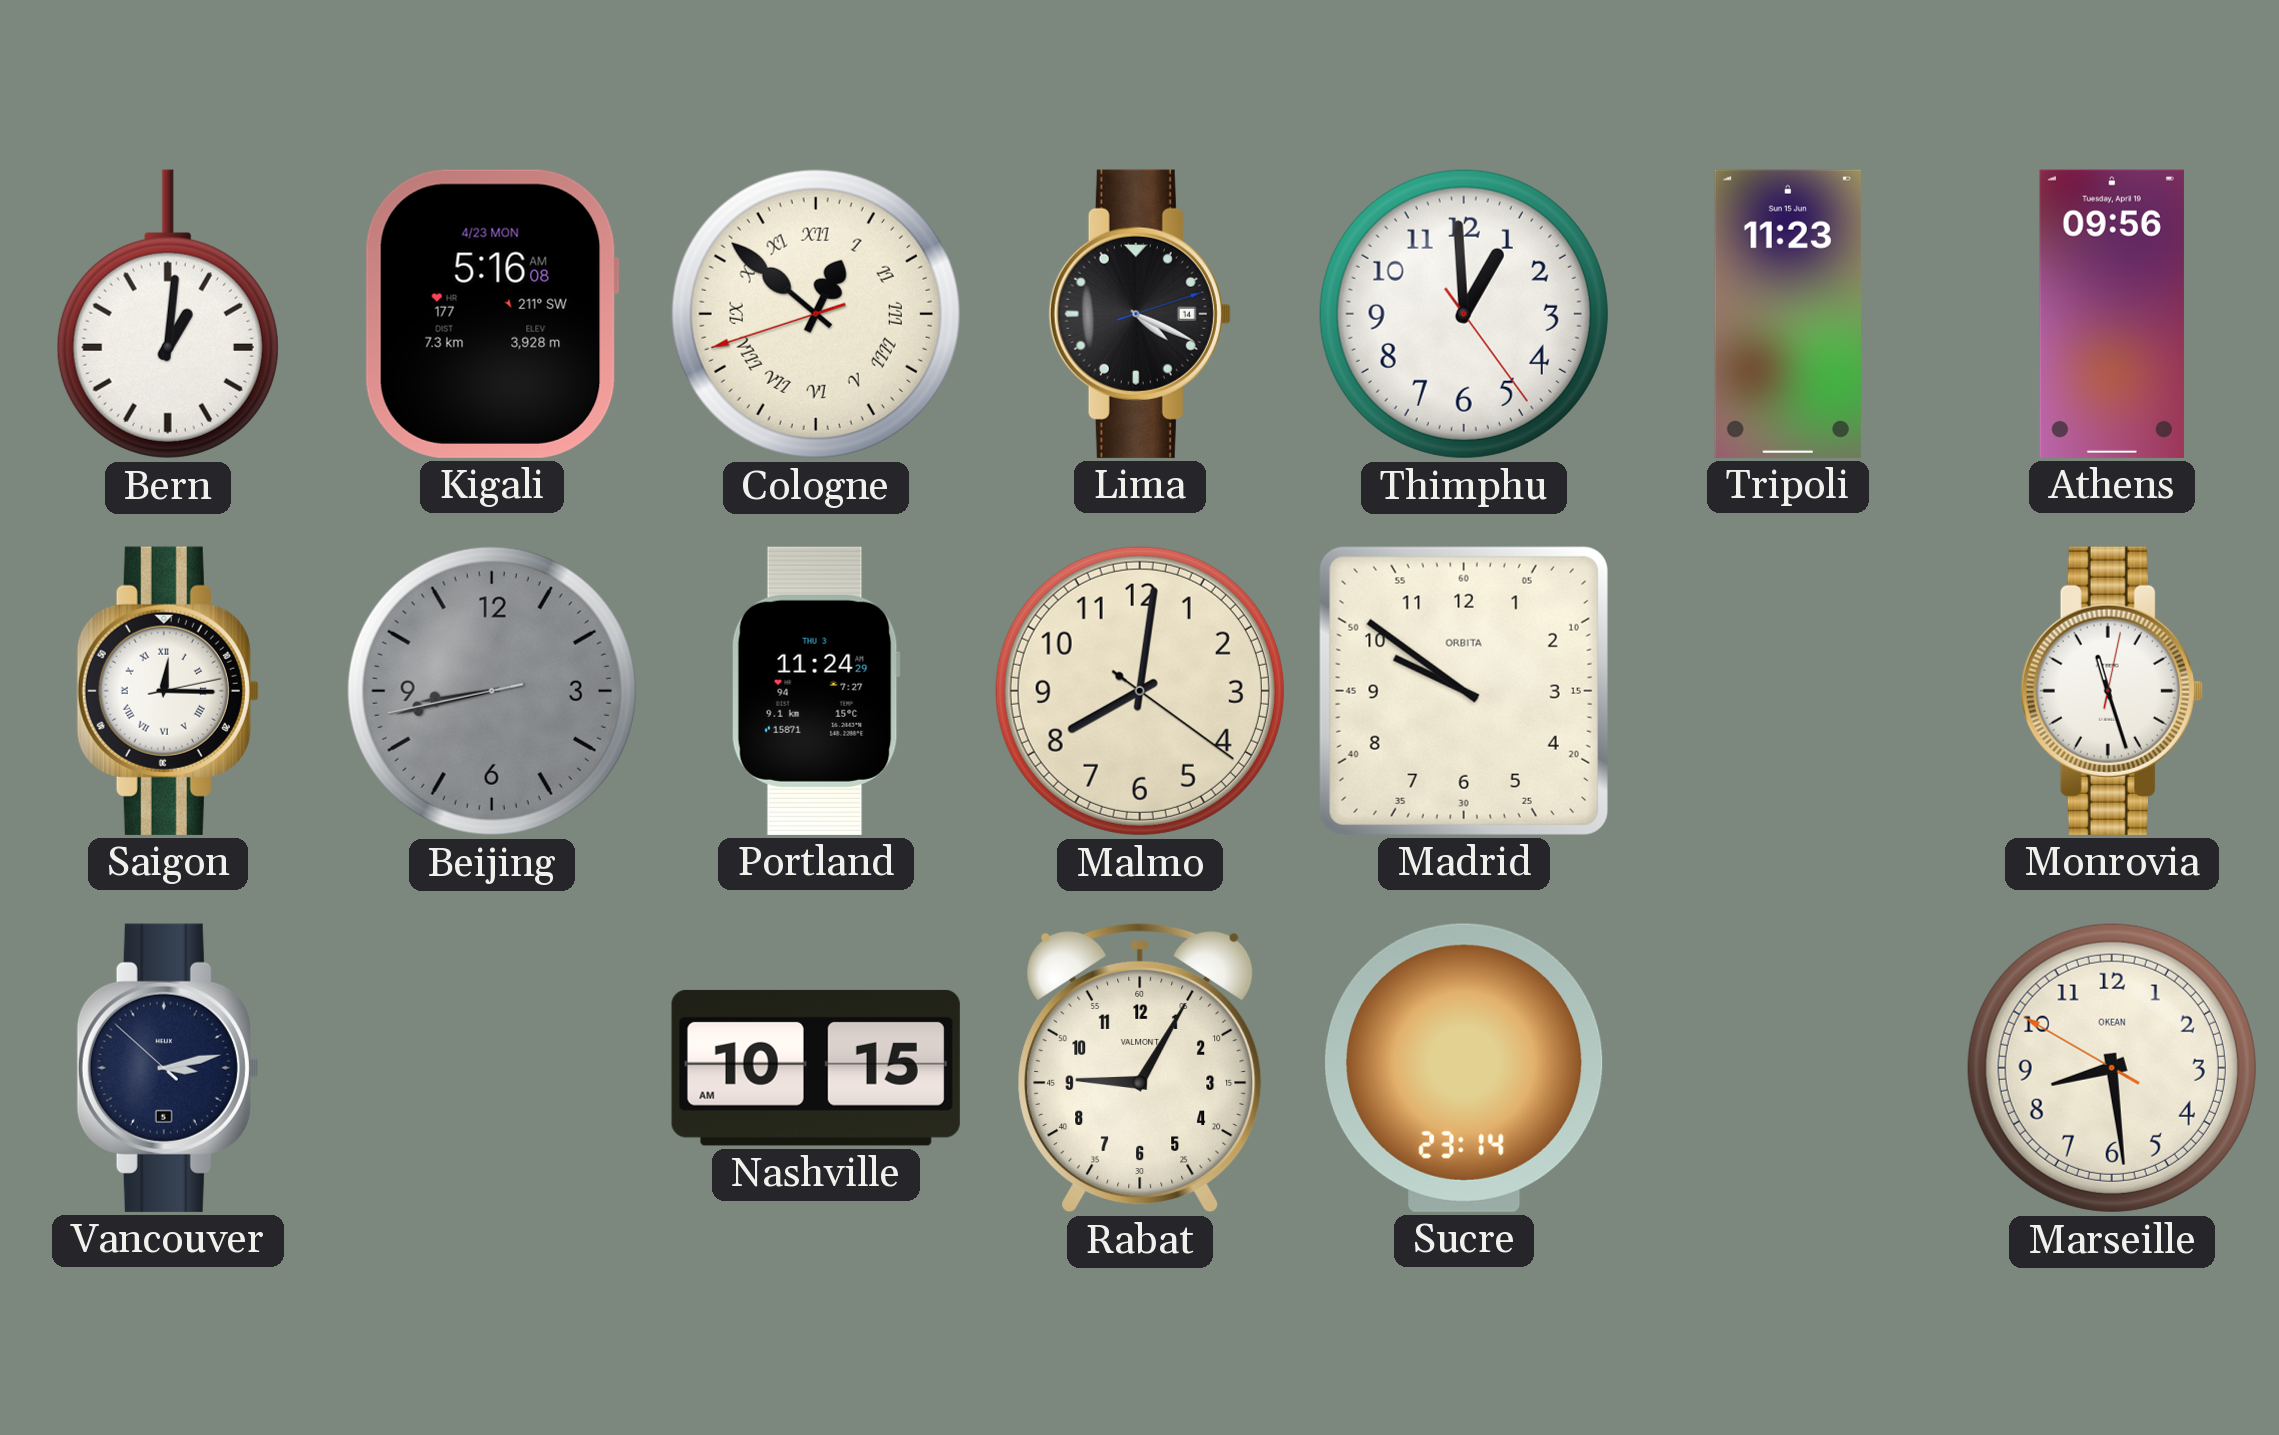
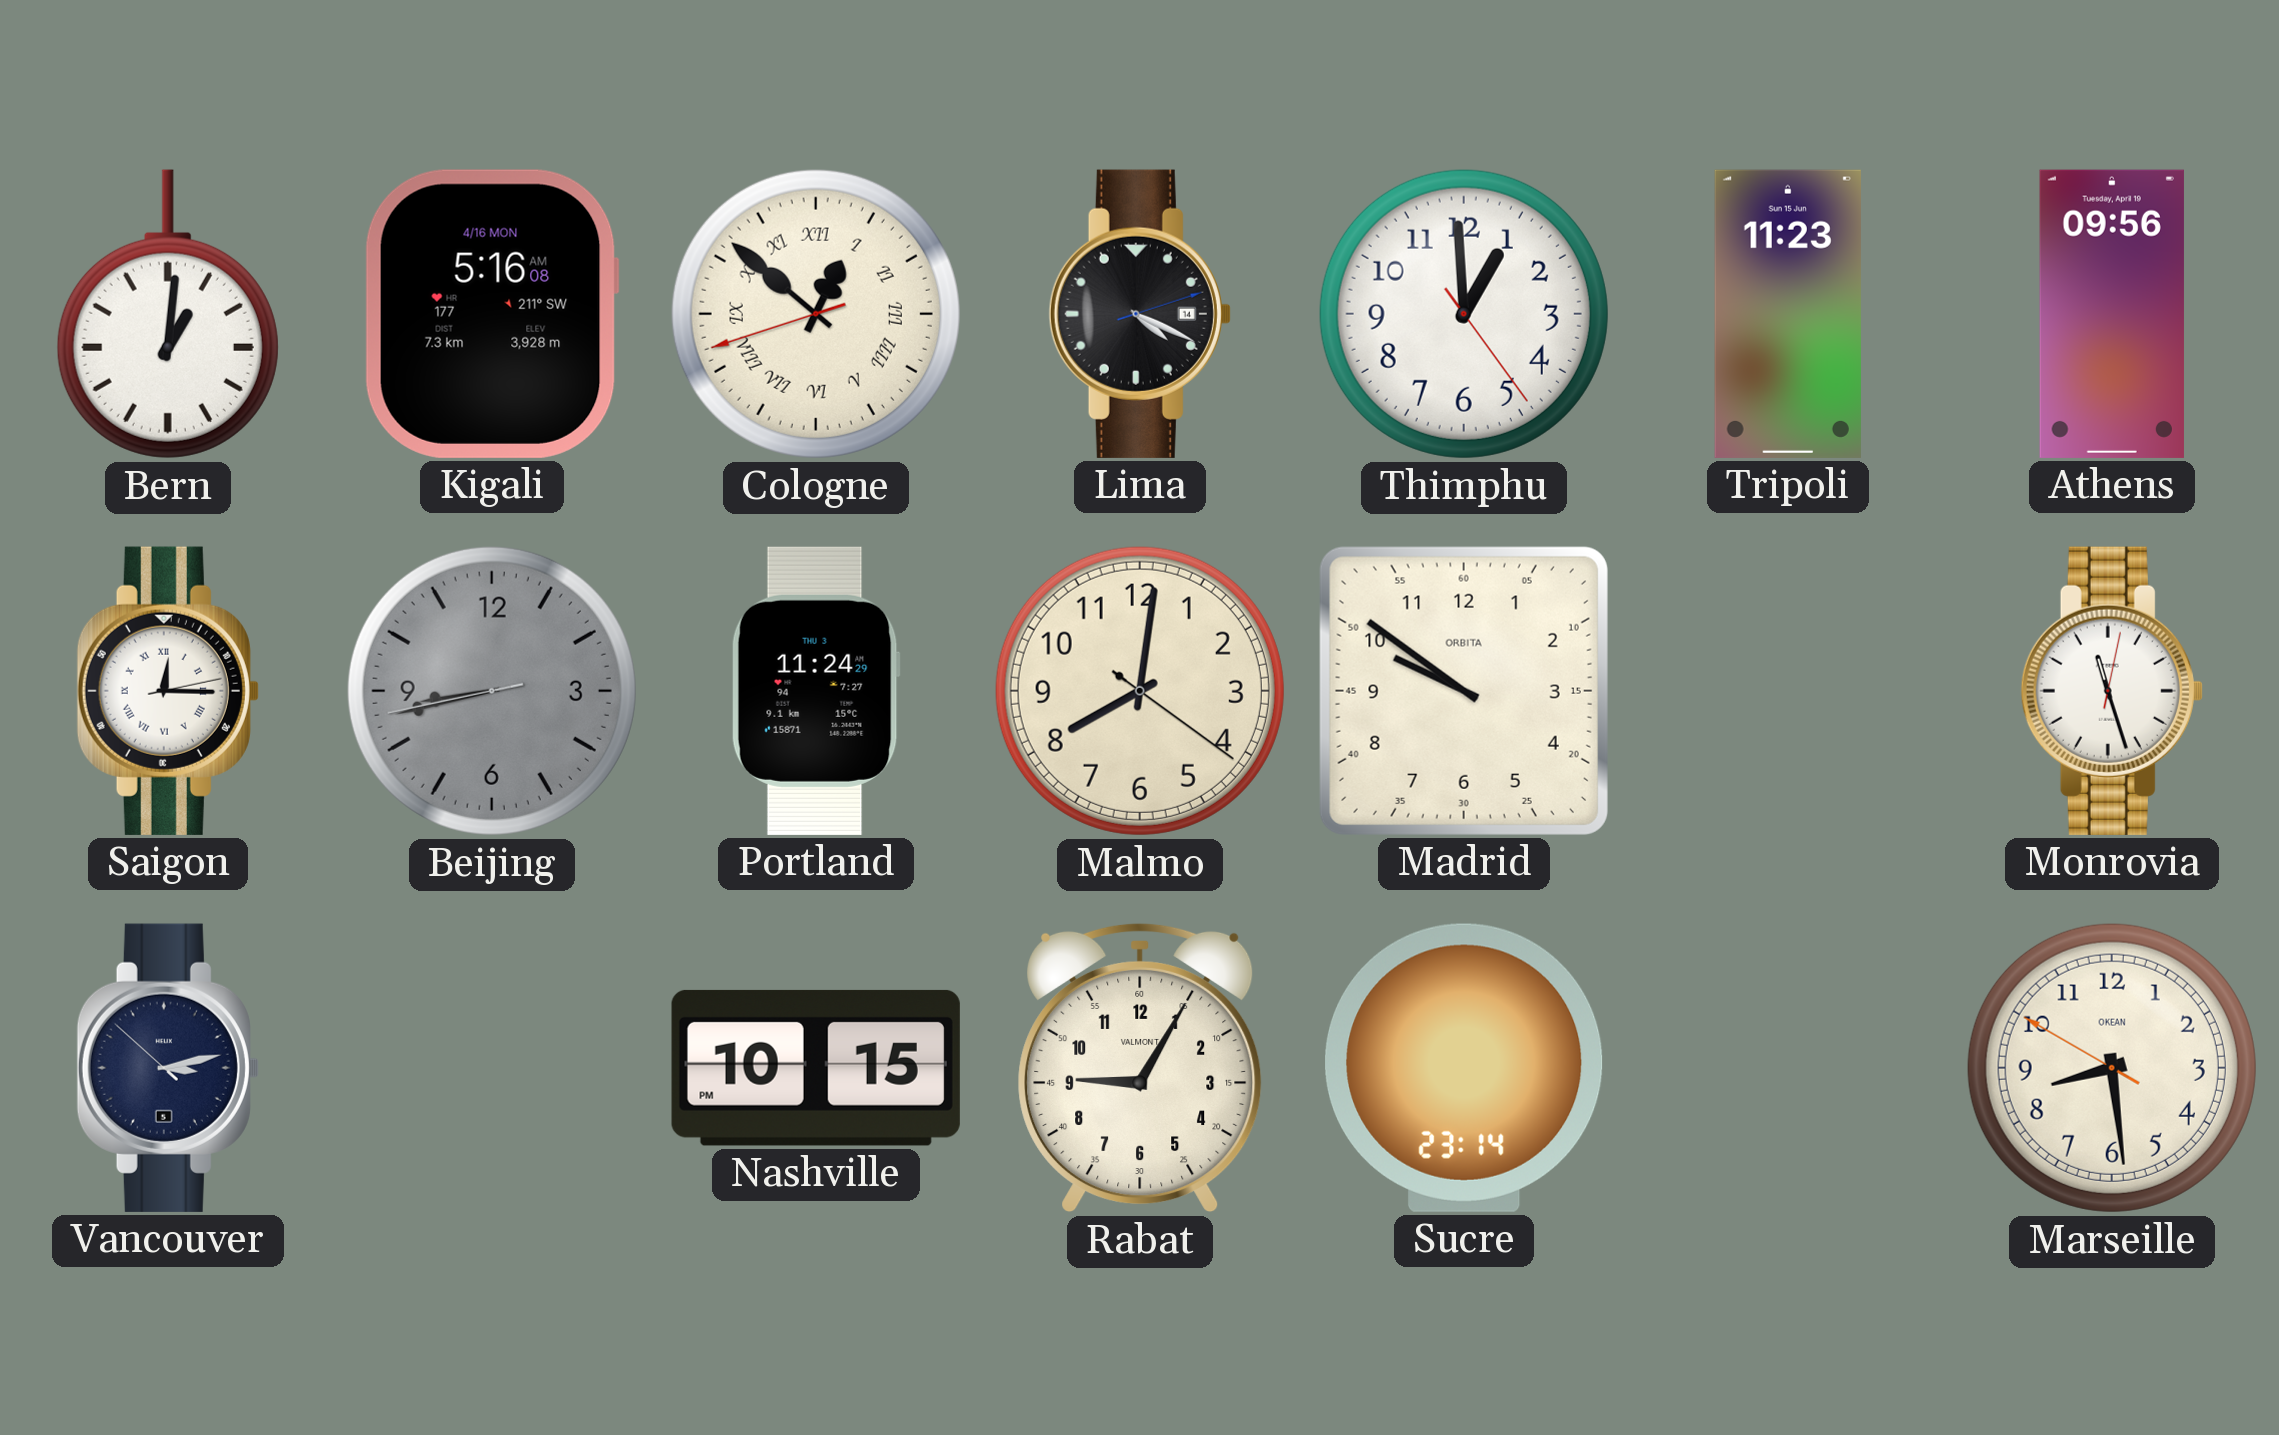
Kigali date: 4/23 MON -> 4/16 MON
Nashville: 10:15 AM -> 10:15 PM
